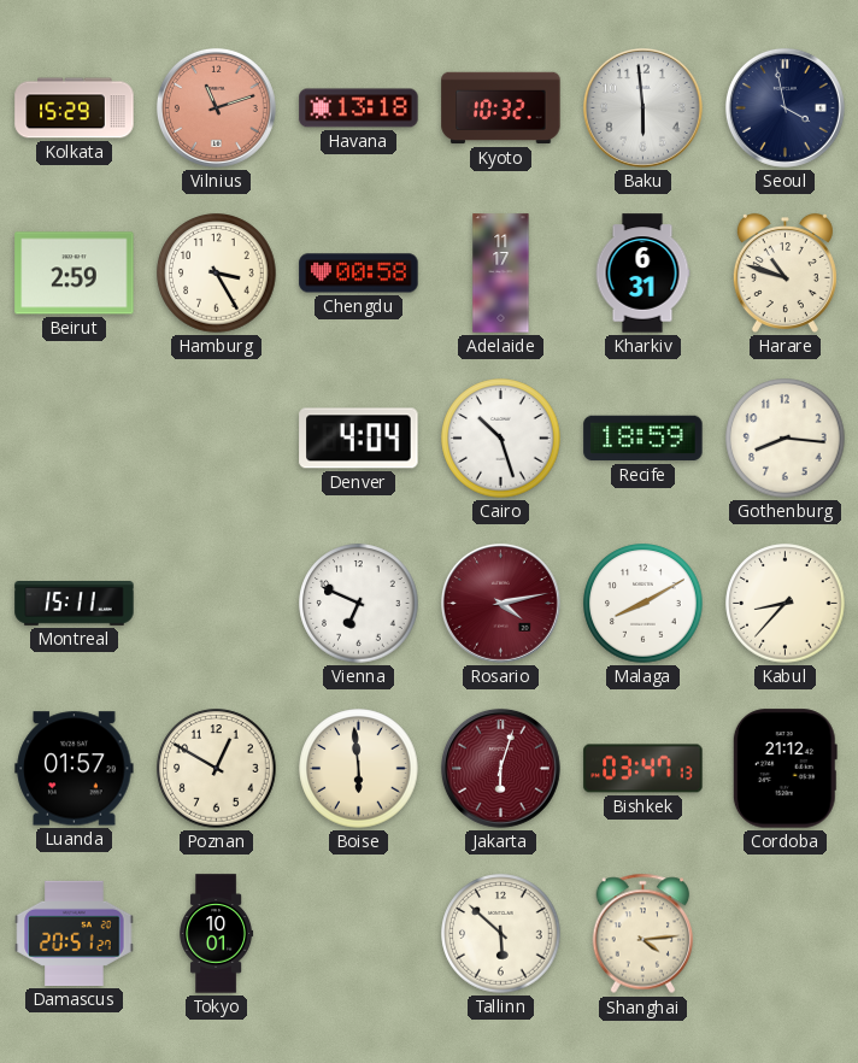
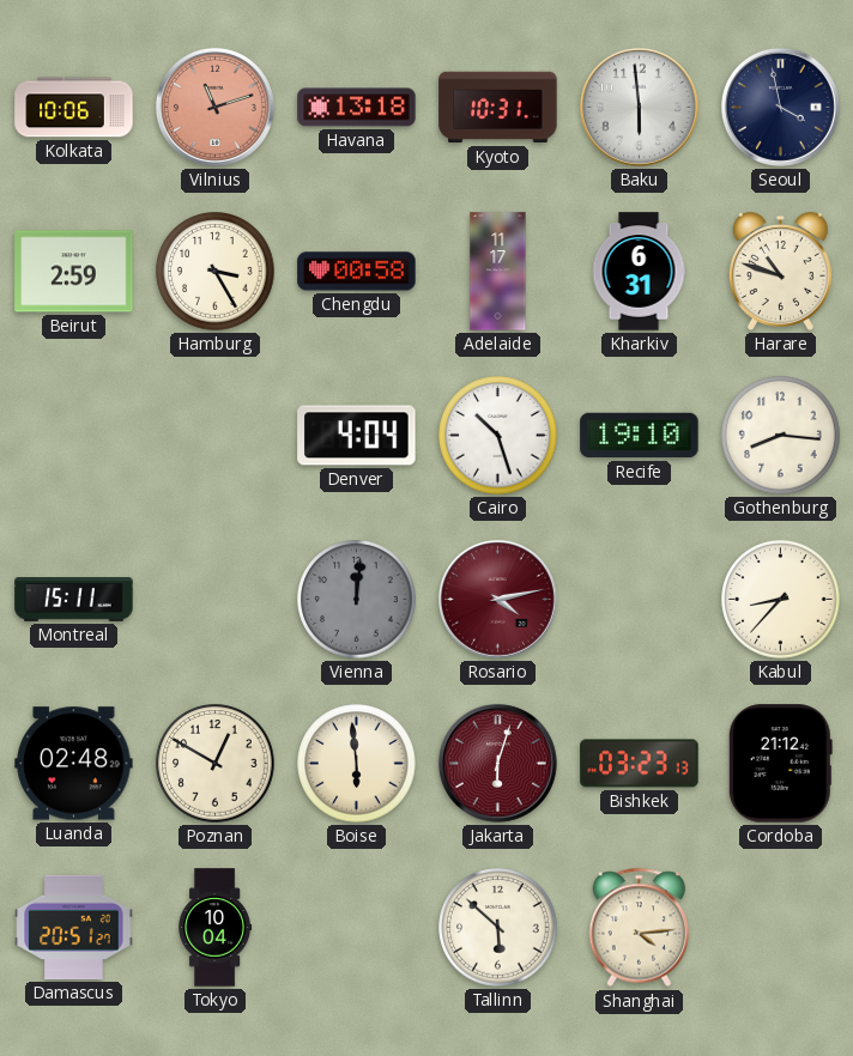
Kolkata: 15:29 -> 10:06
Kyoto: 10:32 -> 10:31
Recife: 18:59 -> 19:10
Vienna: 6:49 -> 12:01
Vienna dial: white -> grey
Malaga: 8:10 -> none
Luanda: 01:57 -> 02:48
Bishkek: 03:47 -> 03:23
Tokyo: 10:01 -> 10:04
